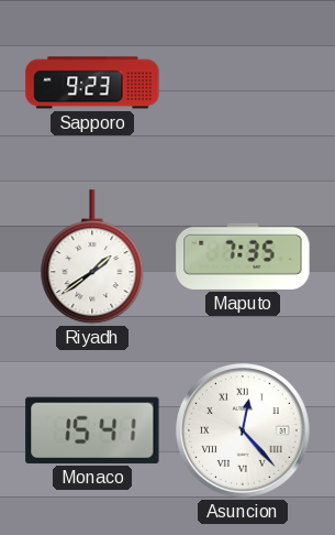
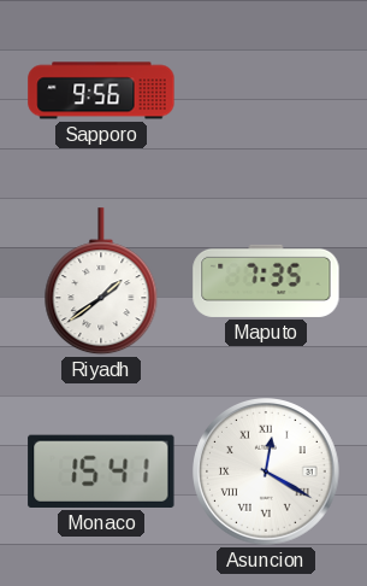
Sapporo: 9:23 -> 9:56
Asuncion: 12:23 -> 12:20
